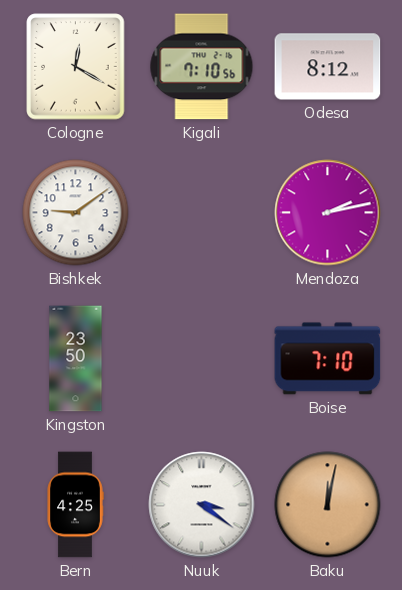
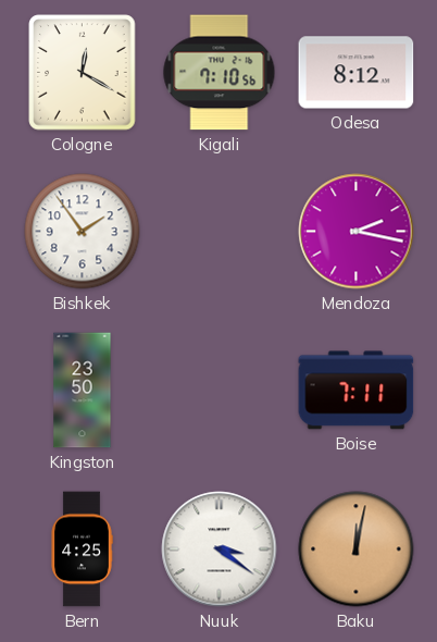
Bishkek: 9:09 -> 1:54
Mendoza: 2:13 -> 2:17
Boise: 7:10 -> 7:11
